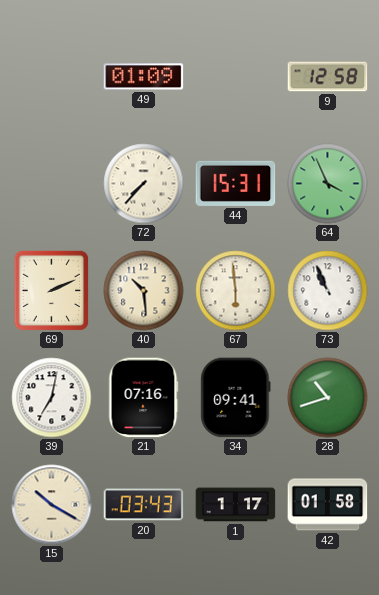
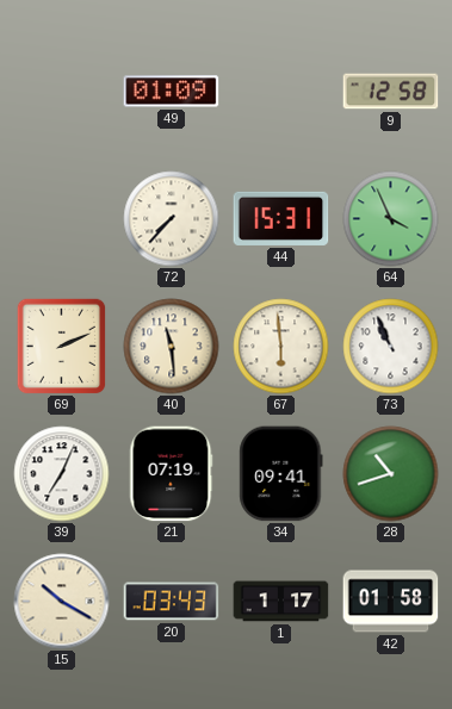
40: 10:29 -> 11:29
39: 7:02 -> 7:04
21: 07:16 -> 07:19
